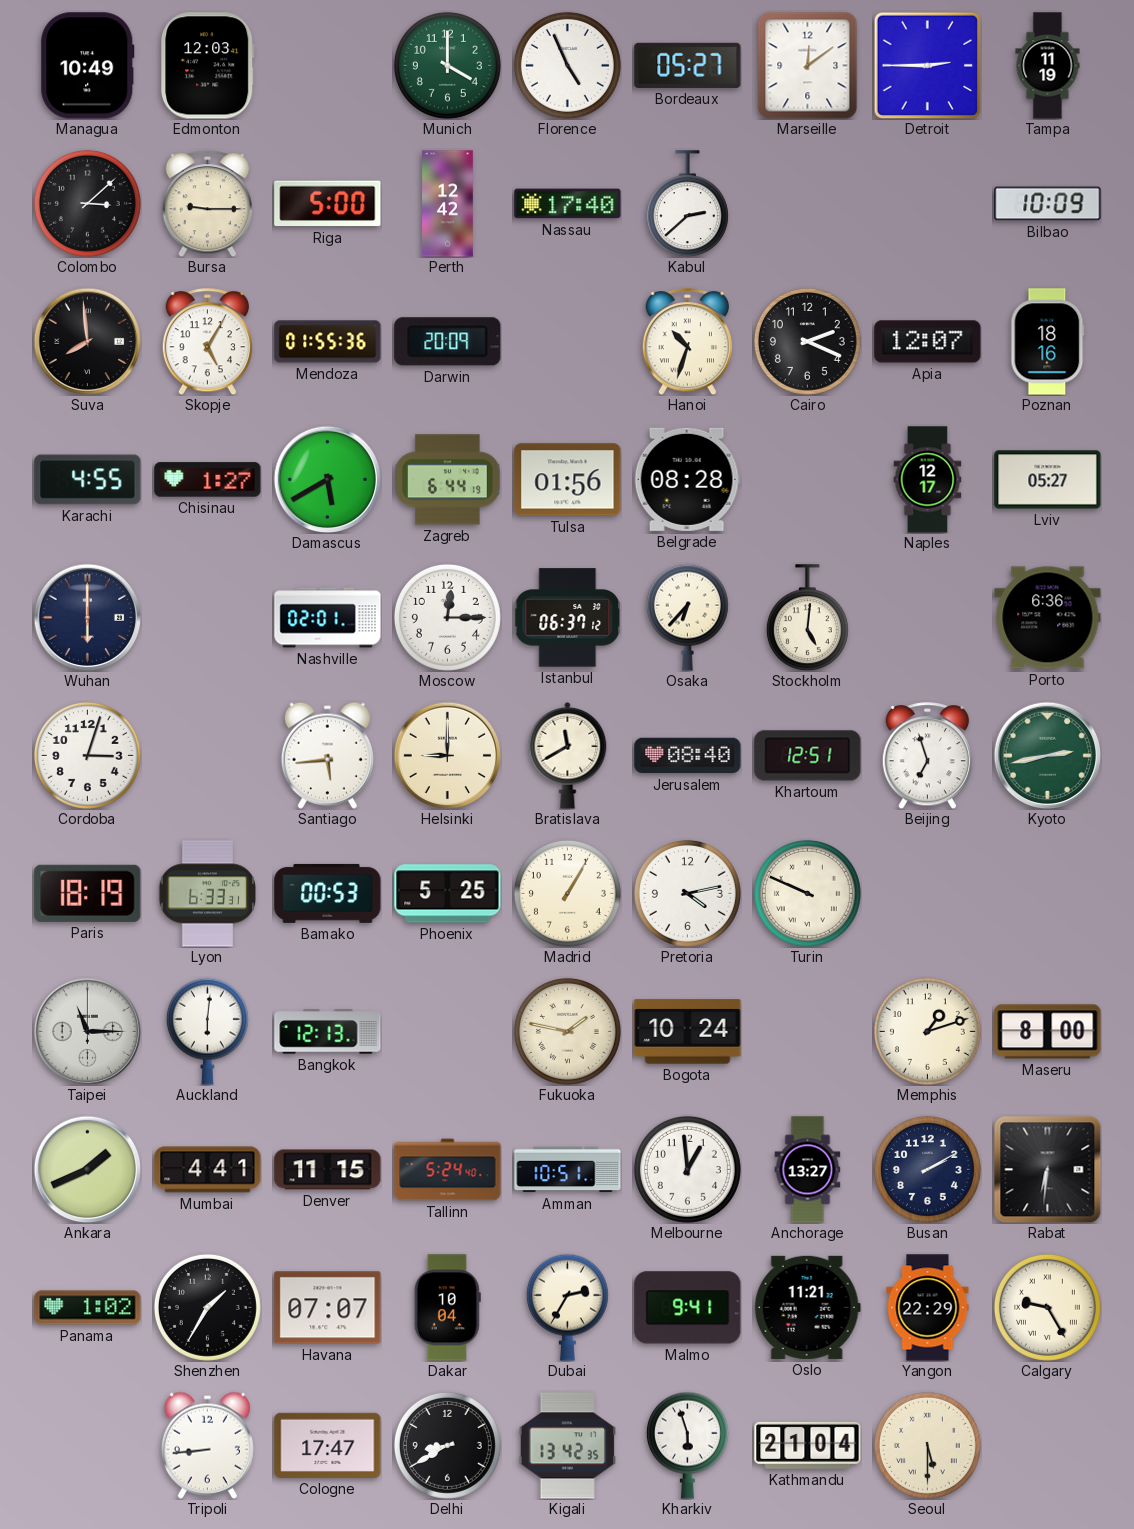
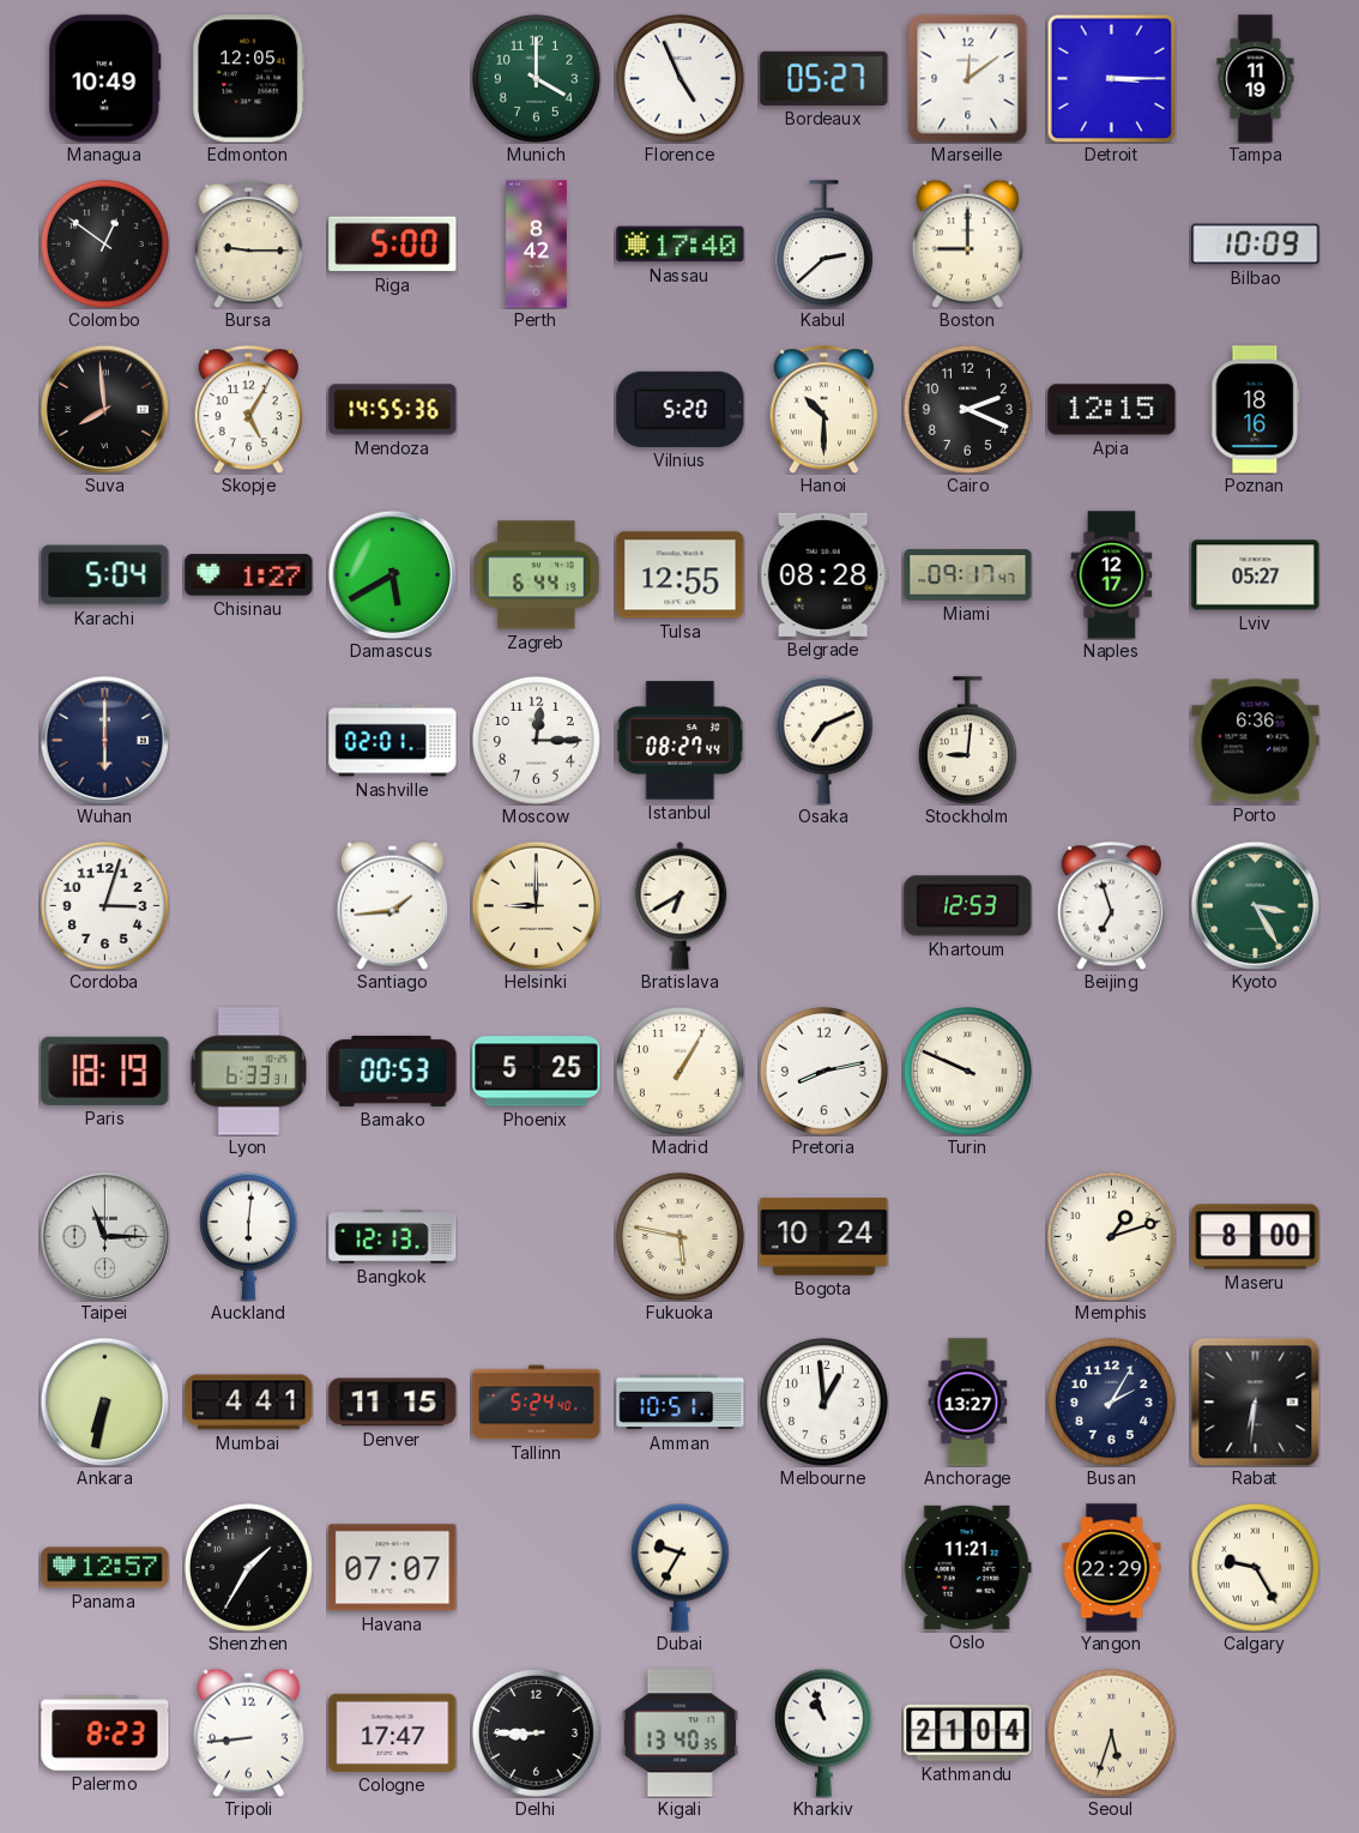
Edmonton: 12:03 -> 12:05
Detroit: 2:45 -> 3:15
Colombo: 3:08 -> 12:51
Perth: 12:42 -> 8:42
Boston: none -> 9:00
Mendoza: 01:55 -> 14:55
Darwin: 20:09 -> none
Vilnius: none -> 5:20
Hanoi: 10:33 -> 10:30
Apia: 12:07 -> 12:15
Karachi: 4:55 -> 5:04
Tulsa: 01:56 -> 12:55
Miami: none -> 09:17
Istanbul: 06:37 -> 08:27
Osaka: 6:37 -> 7:11
Stockholm: 5:01 -> 9:01
Santiago: 5:44 -> 1:44
Bratislava: 11:40 -> 6:40
Jerusalem: 08:40 -> none
Khartoum: 12:51 -> 12:53
Kyoto: 2:43 -> 3:25
Pretoria: 4:13 -> 8:13
Fukuoka: 1:47 -> 5:47
Ankara: 1:41 -> 6:32
Busan: 2:10 -> 2:05
Panama: 1:02 -> 12:57
Dakar: 10:04 -> none
Dubai: 2:35 -> 9:35
Malmo: 9:41 -> none
Palermo: none -> 8:23
Delhi: 8:40 -> 8:45
Kigali: 13:42 -> 13:40
Kharkiv: 5:57 -> 10:57
Seoul: 5:30 -> 5:33
